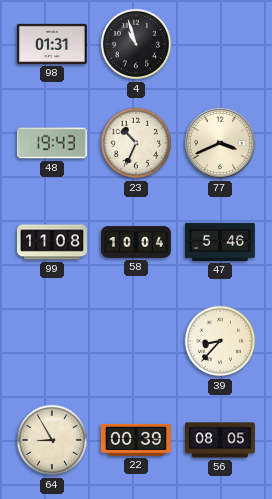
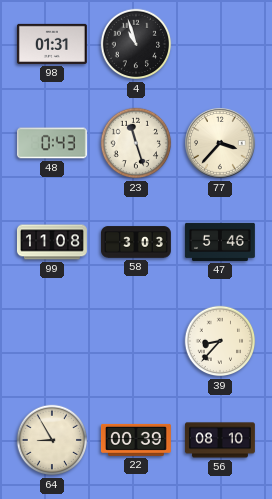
48: 19:43 -> 0:43
23: 10:34 -> 11:27
77: 3:41 -> 3:37
58: 10:04 -> 3:03
56: 08:05 -> 08:10
